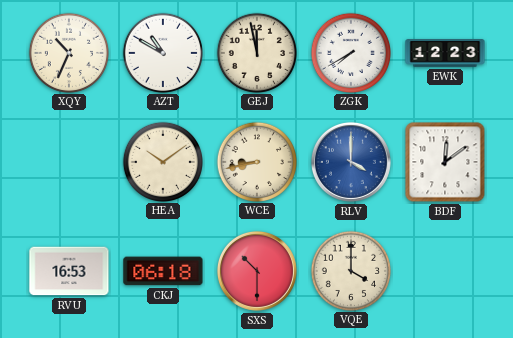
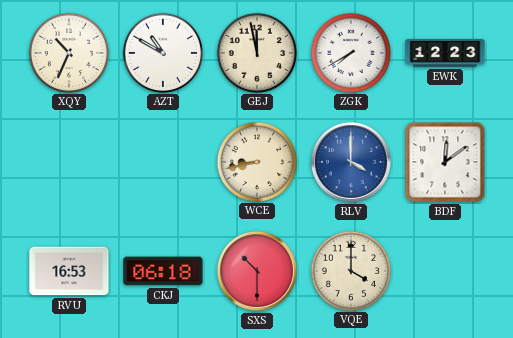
HEA: 10:09 -> none
